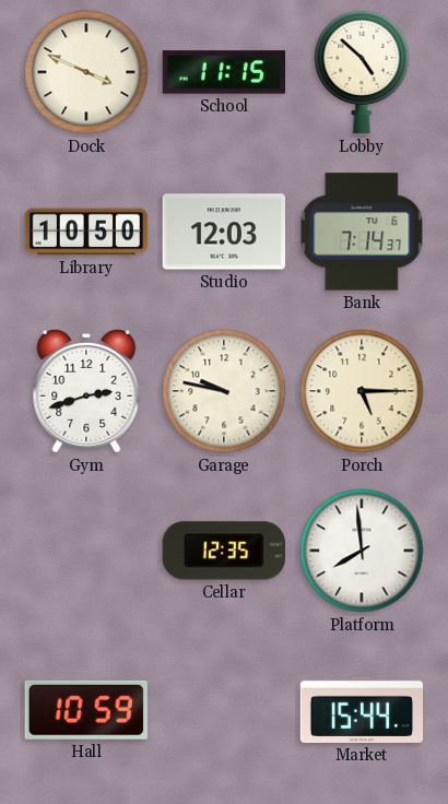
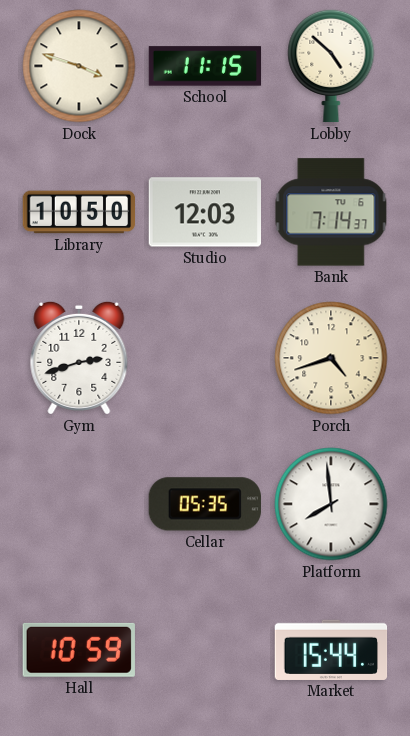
Dock: 3:49 -> 3:48
Garage: 9:47 -> none
Porch: 5:15 -> 4:42
Cellar: 12:35 -> 05:35
